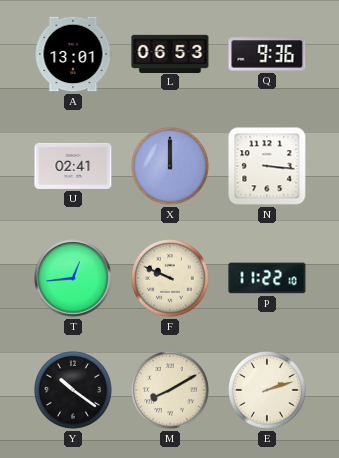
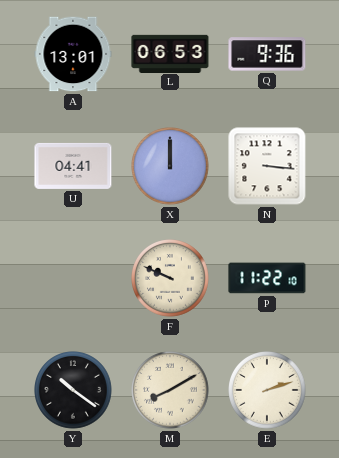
U: 02:41 -> 04:41
T: 12:44 -> none
